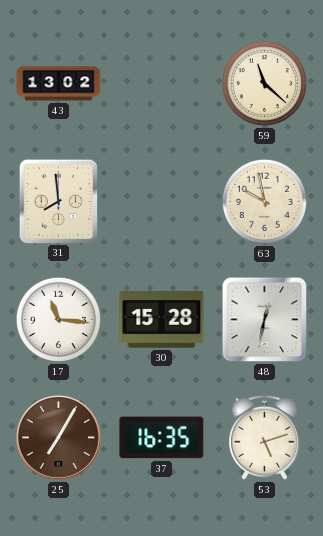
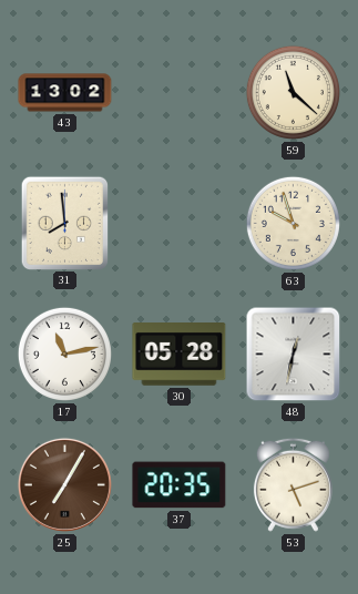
63: 9:58 -> 9:57
17: 11:16 -> 11:13
30: 15:28 -> 05:28
37: 16:35 -> 20:35
